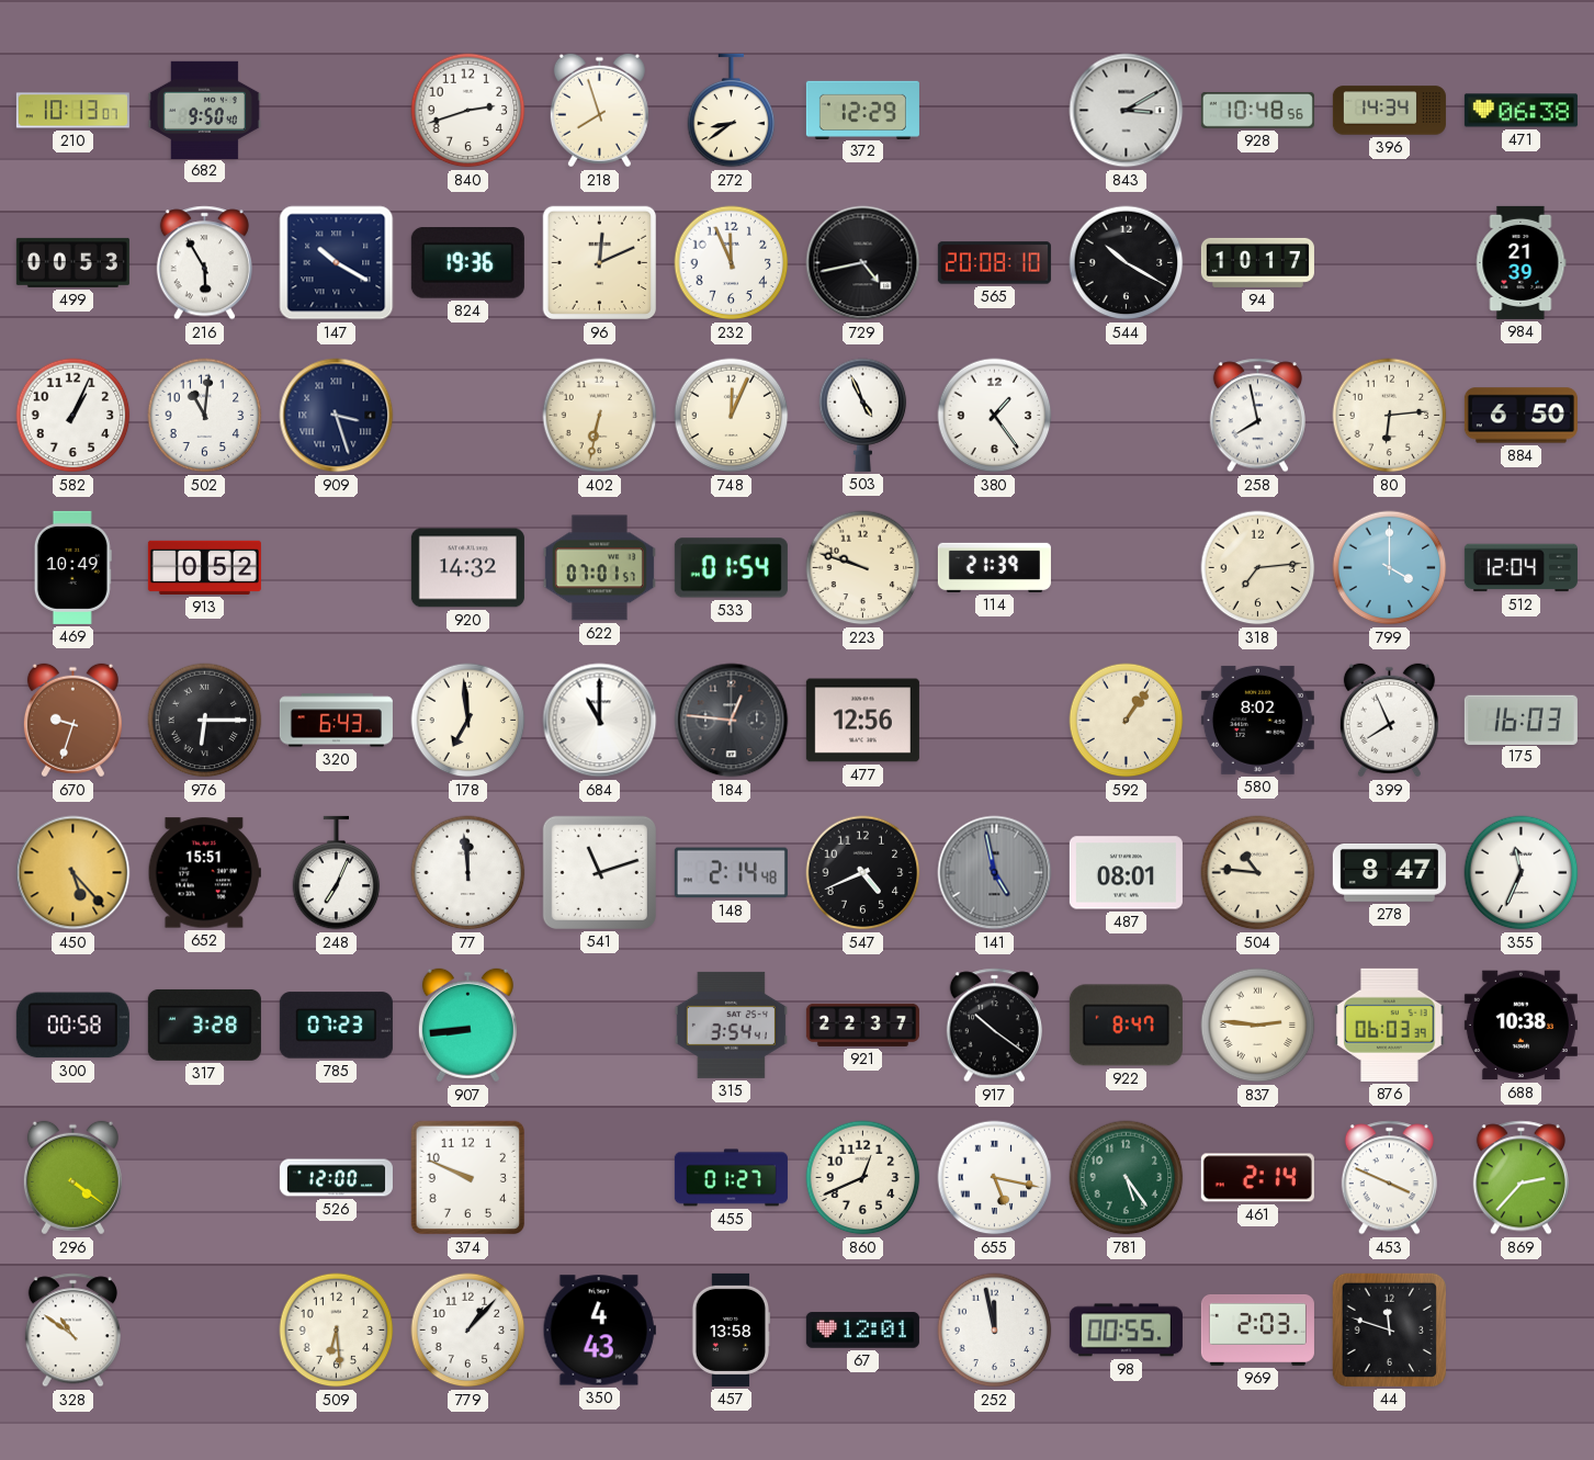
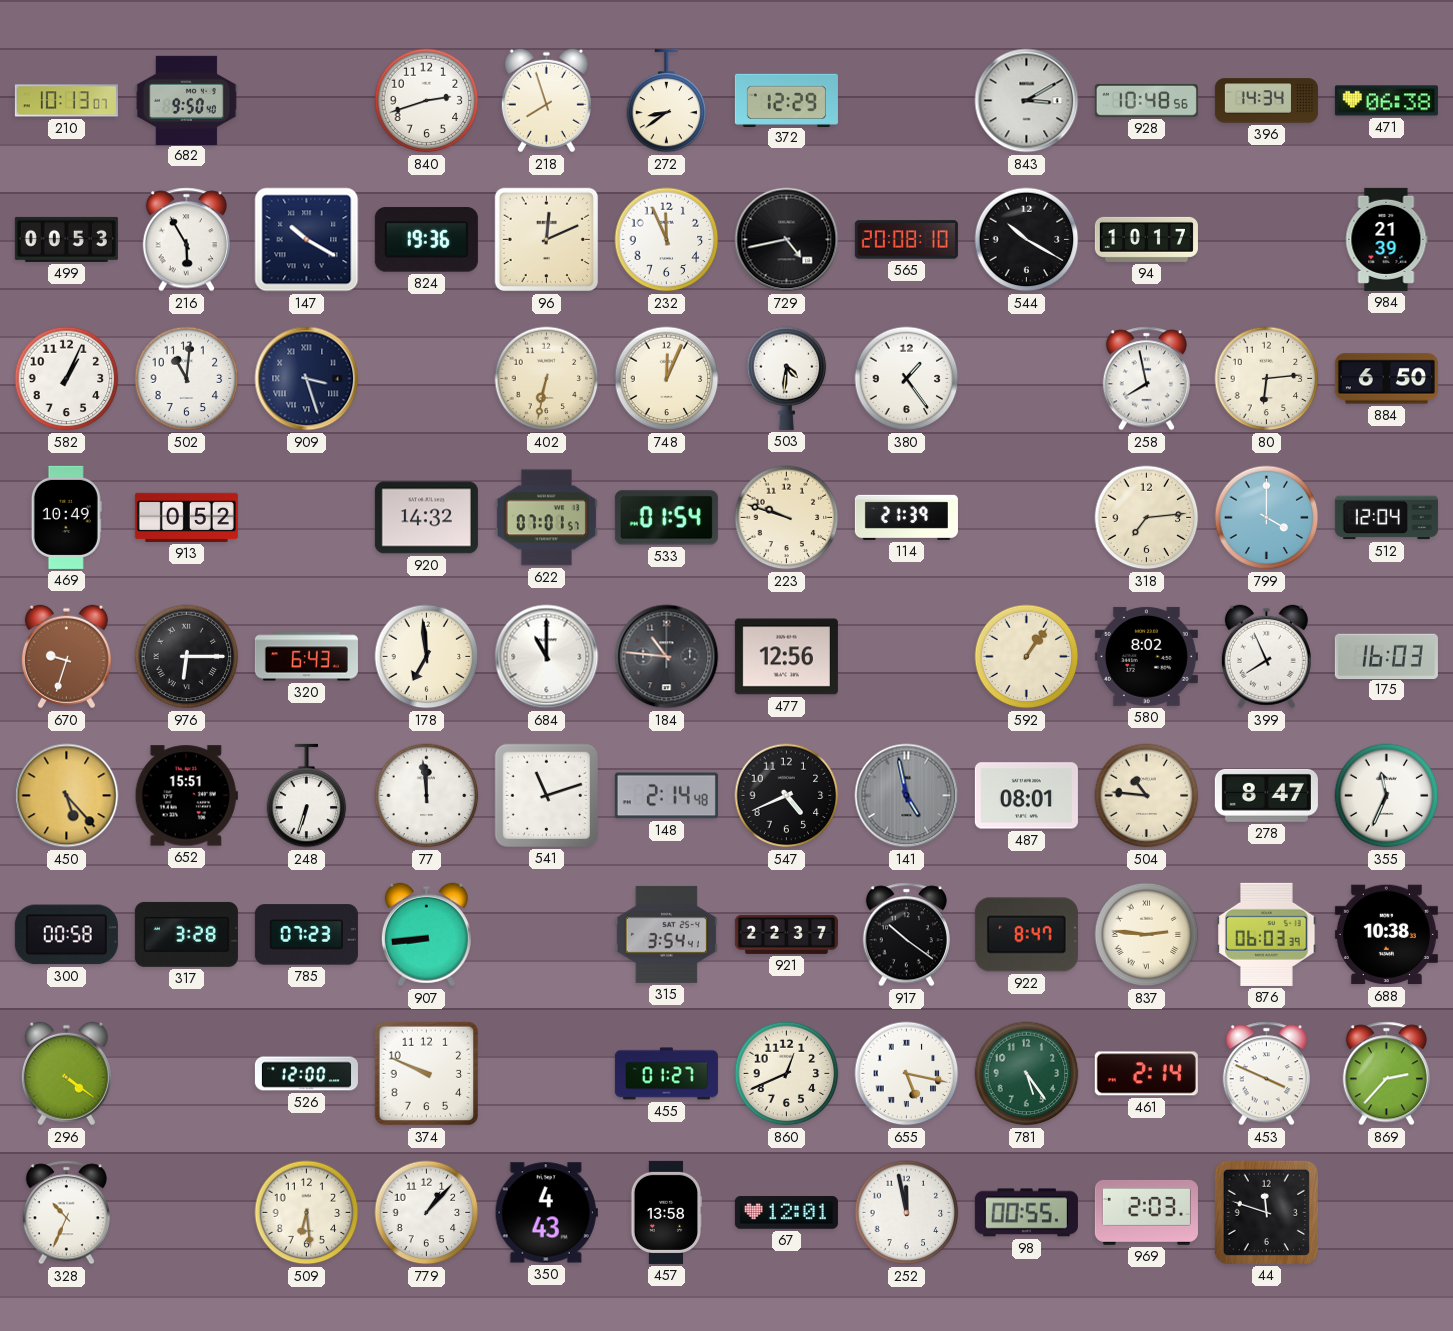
503: 4:56 -> 4:31
184: 12:46 -> 10:46
248: 7:04 -> 6:33
328: 10:51 -> 10:34
